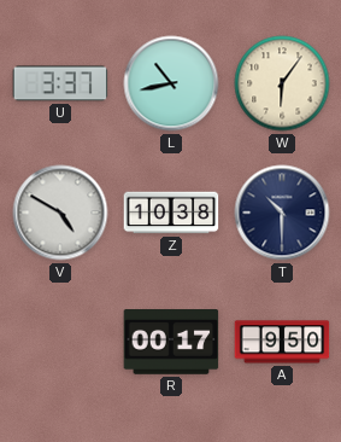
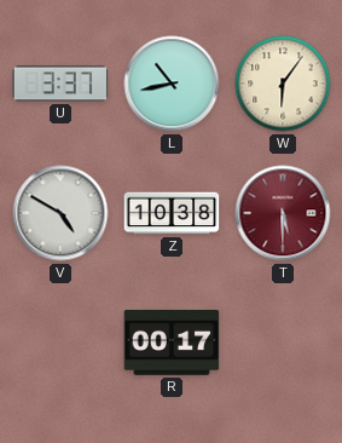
T: 10:30 -> 5:30
T dial: navy -> burgundy
A: 9:50 -> none
